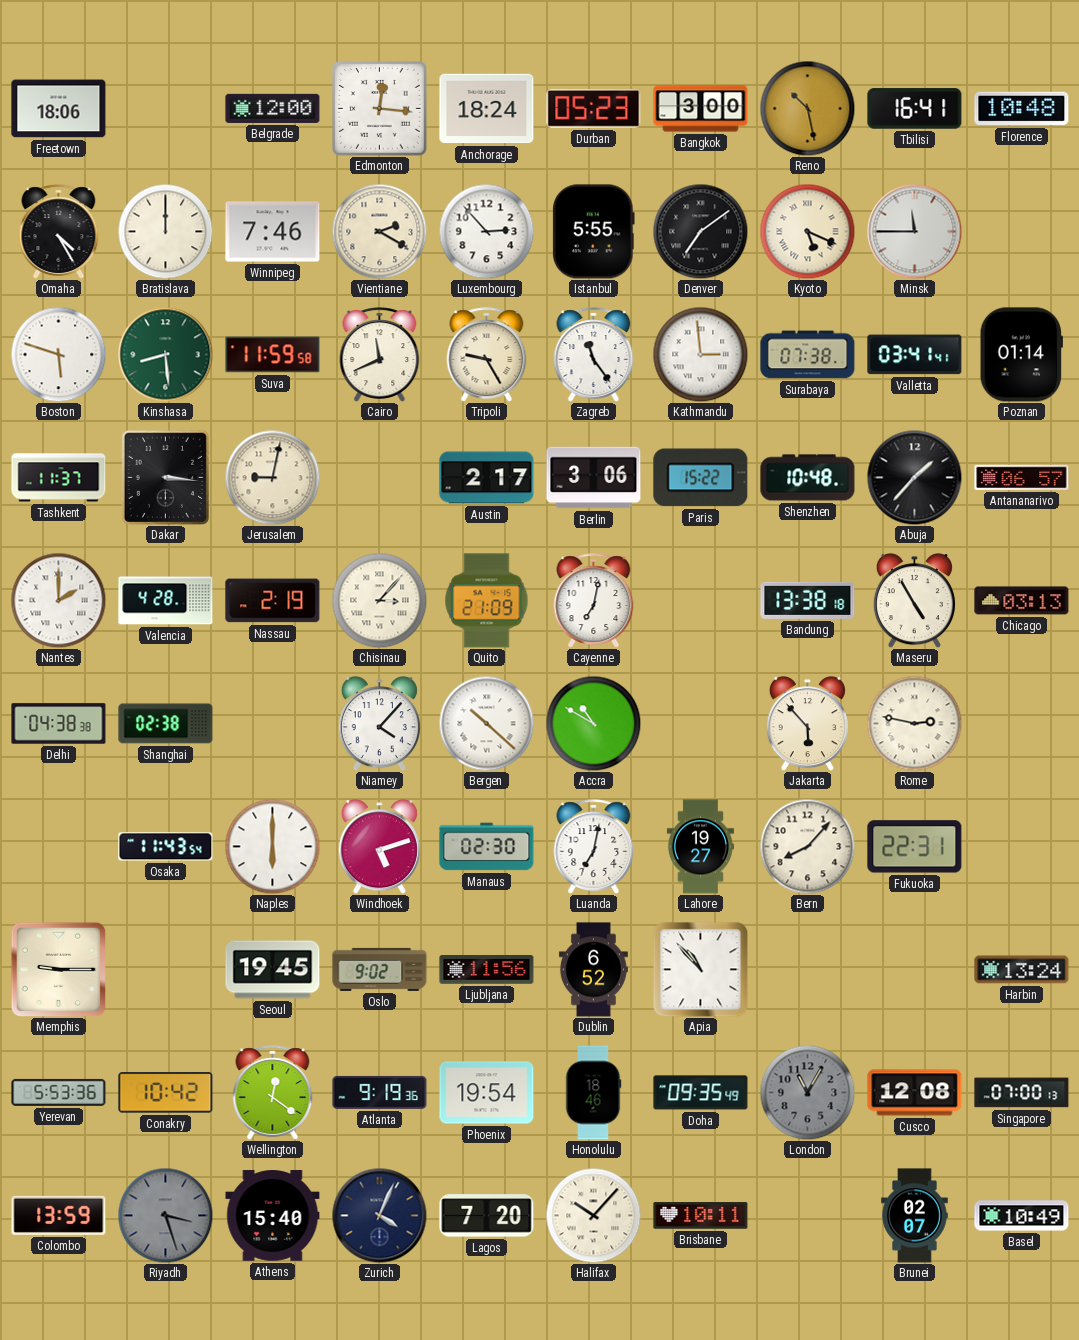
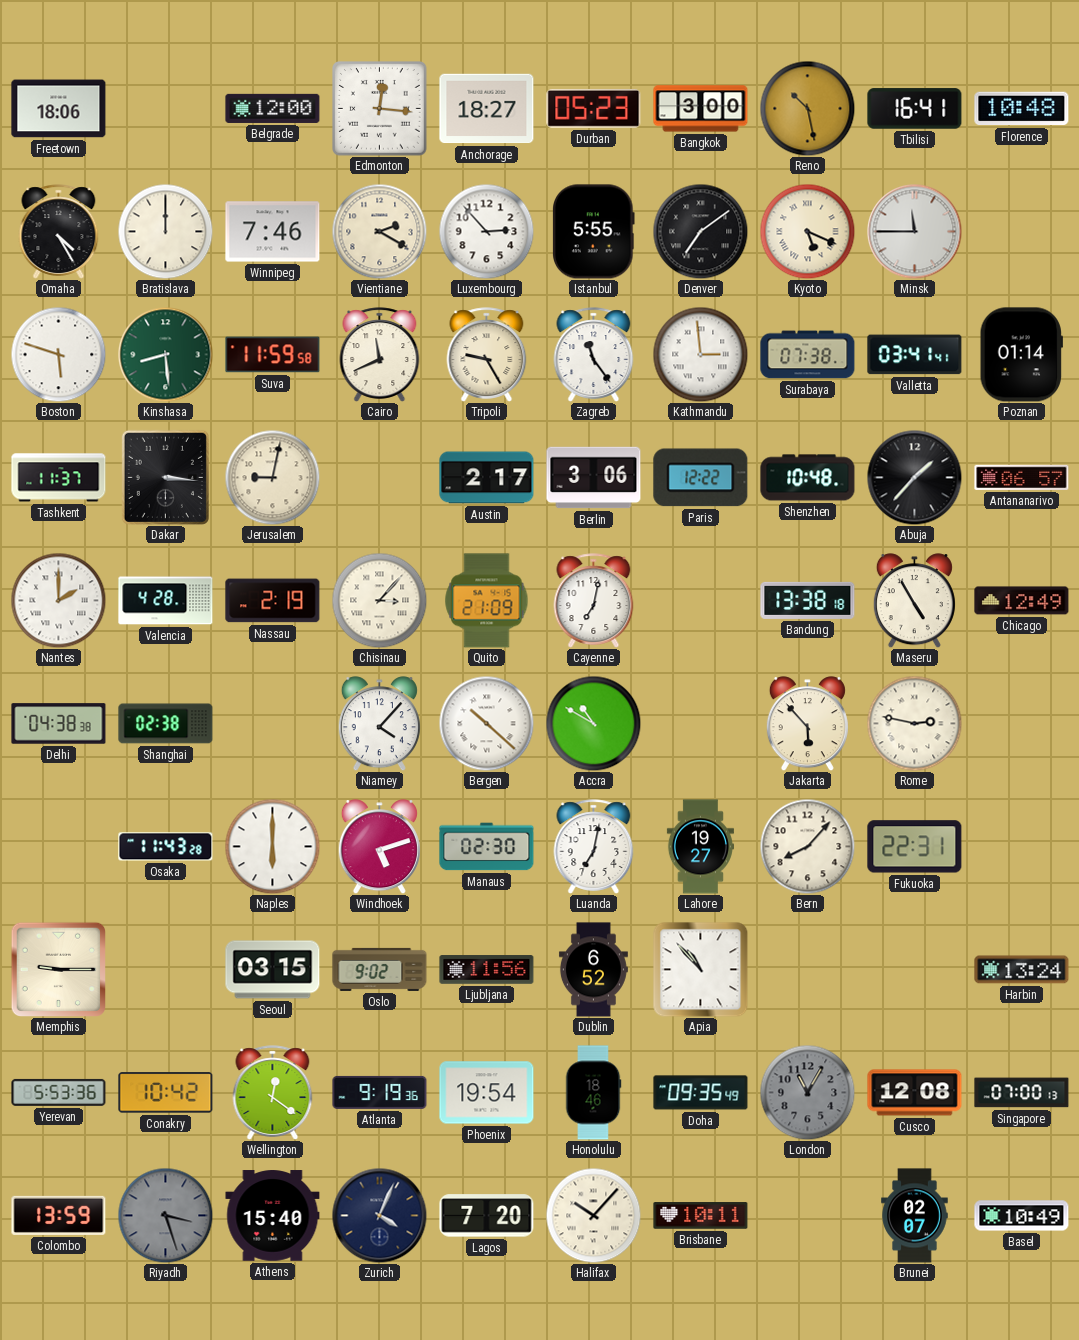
Anchorage: 18:24 -> 18:27
Paris: 15:22 -> 12:22
Chicago: 03:13 -> 12:49
Osaka: 11:43:54 -> 11:43:28
Seoul: 19:45 -> 03:15
